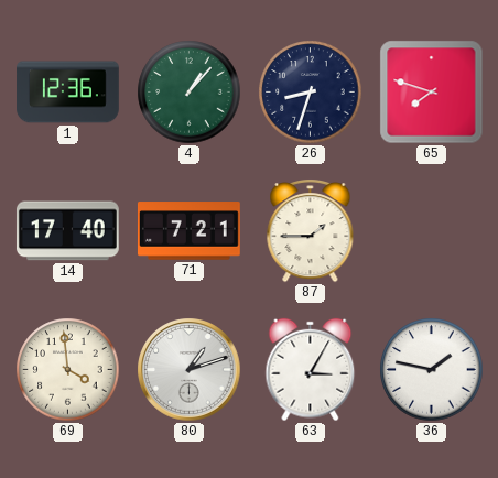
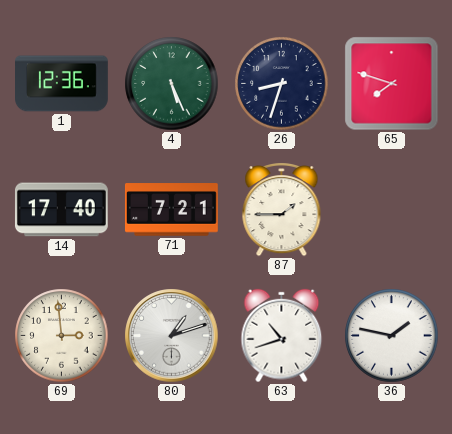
4: 1:07 -> 5:26
69: 3:59 -> 2:59
63: 3:05 -> 10:42
